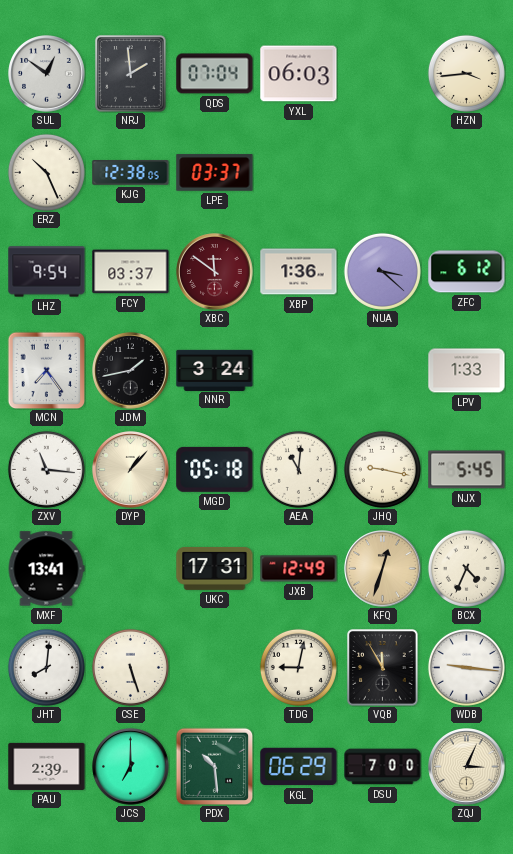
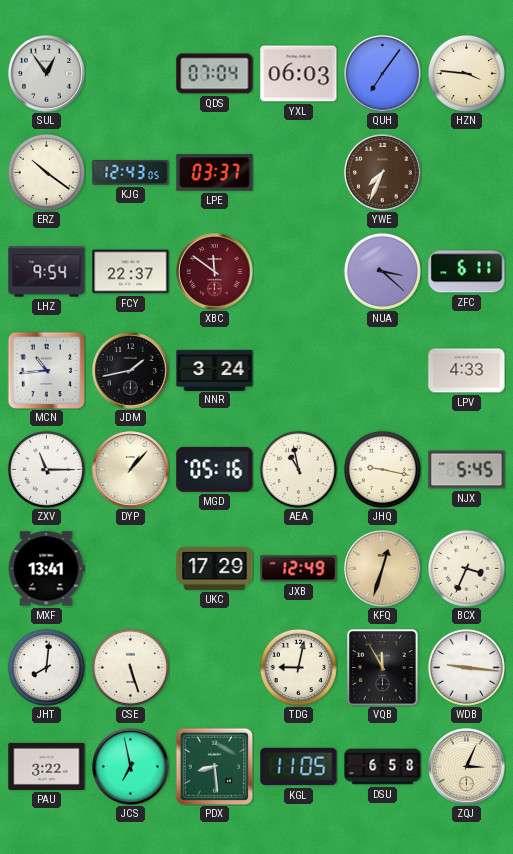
SUL: 12:51 -> 12:54
NRJ: 1:59 -> none
QUH: none -> 7:06
HZN: 3:44 -> 3:46
ERZ: 10:26 -> 10:21
KJG: 12:38 -> 12:43
YWE: none -> 7:34
FCY: 03:37 -> 22:37
XBP: 1:36 -> none
ZFC: 6:12 -> 6:11
MCN: 7:24 -> 10:44
LPV: 1:33 -> 4:33
ZXV: 11:16 -> 11:15
MGD: 05:18 -> 05:16
AEA: 11:01 -> 10:58
UKC: 17:31 -> 17:29
BCX: 4:34 -> 3:34
PAU: 2:39 -> 3:22
JCS: 7:00 -> 6:58
PDX: 10:29 -> 8:29
KGL: 06:29 -> 11:05
DSU: 7:00 -> 6:58
